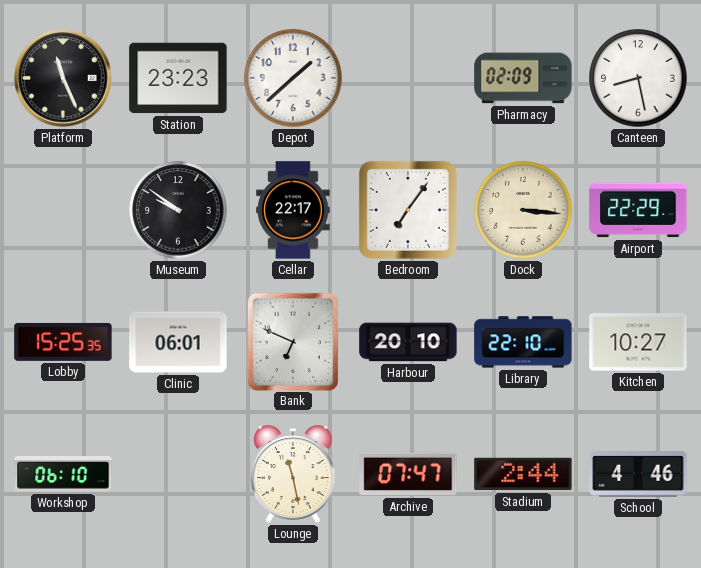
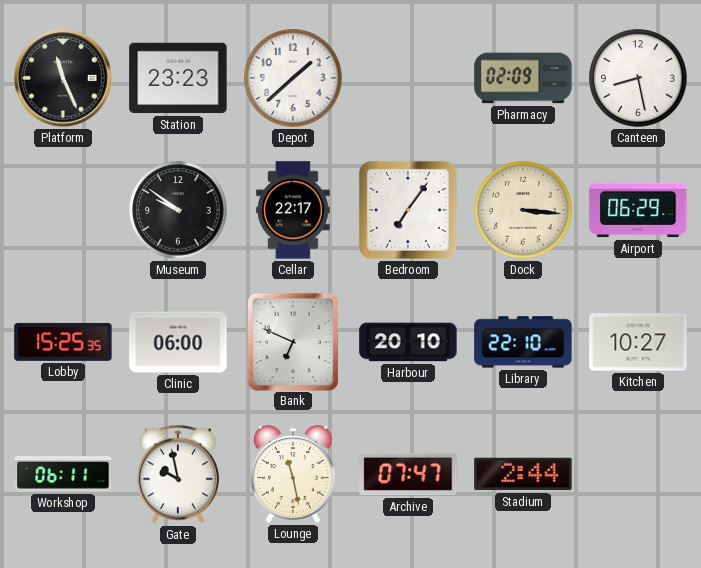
Airport: 22:29 -> 06:29
Clinic: 06:01 -> 06:00
Workshop: 06:10 -> 06:11
Gate: none -> 9:58
School: 4:46 -> none
